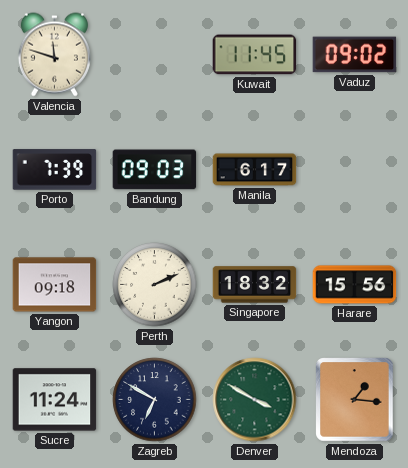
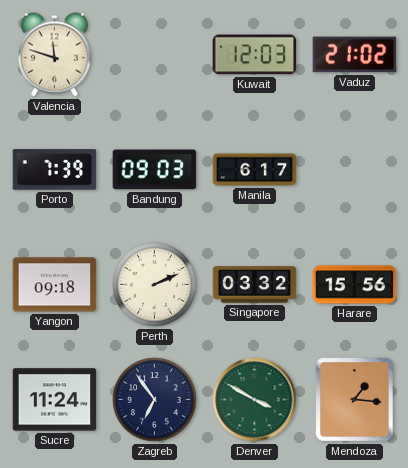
Kuwait: 11:45 -> 12:03
Vaduz: 09:02 -> 21:02
Singapore: 18:32 -> 03:32
Zagreb: 6:50 -> 6:54
